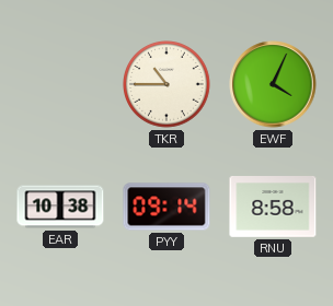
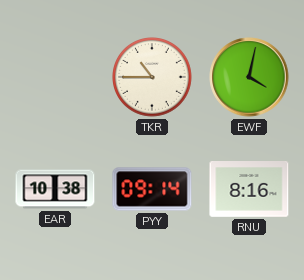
EWF: 4:04 -> 4:02
RNU: 8:58 -> 8:16
